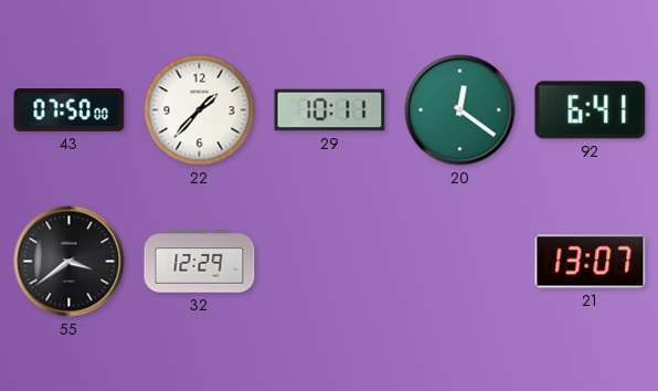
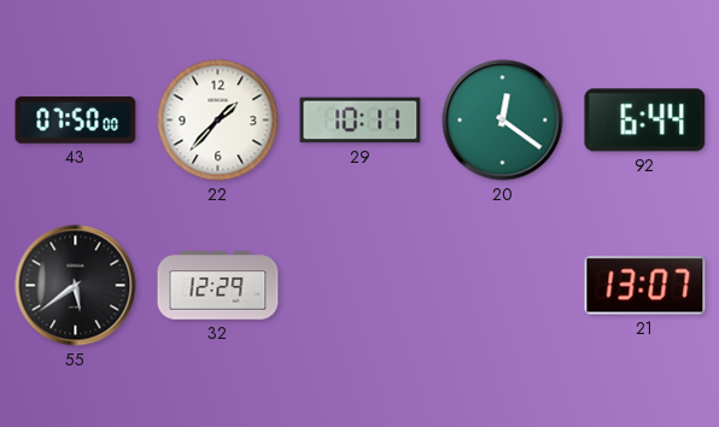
92: 6:41 -> 6:44
55: 3:39 -> 5:39
